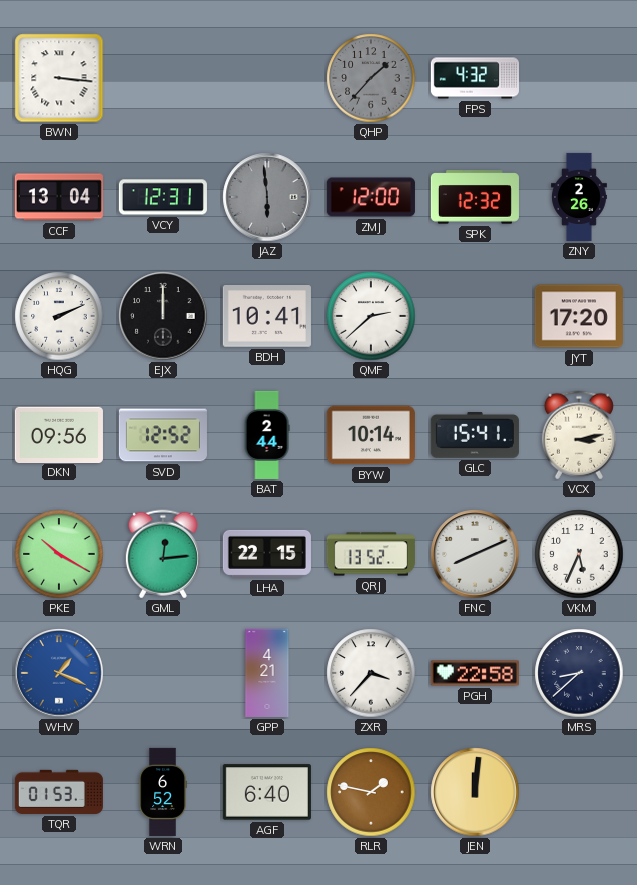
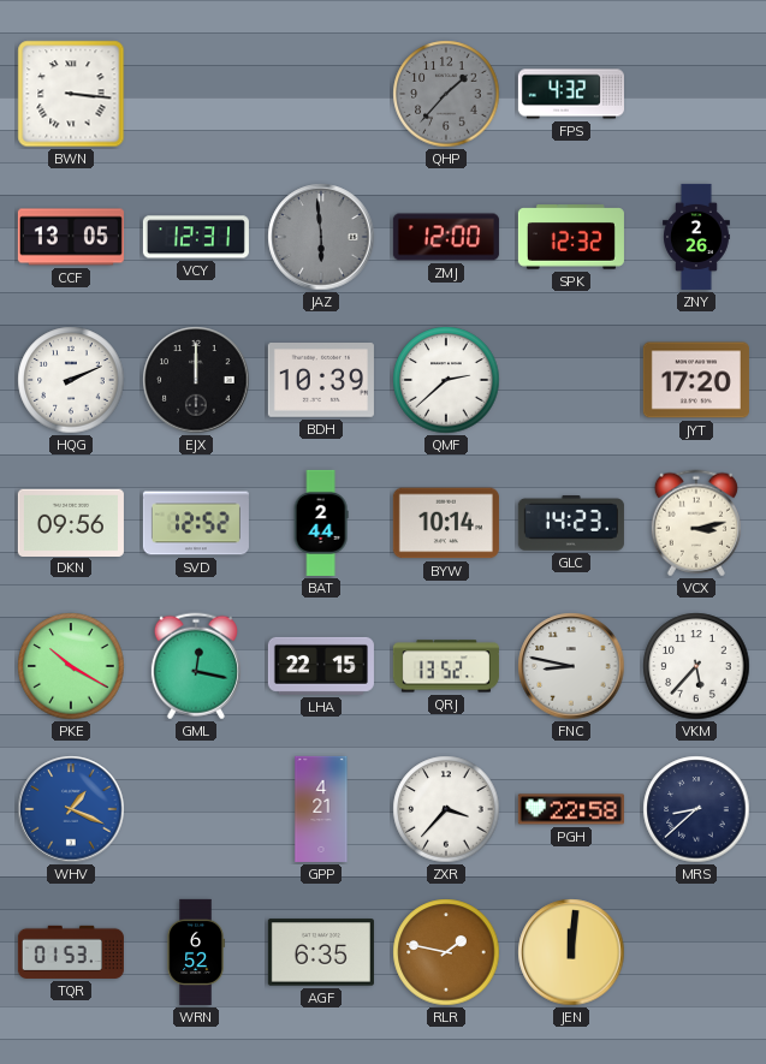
CCF: 13:04 -> 13:05
BDH: 10:41 -> 10:39
GLC: 15:41 -> 14:23
GML: 12:14 -> 12:17
FNC: 8:11 -> 8:47
VKM: 5:34 -> 5:37
AGF: 6:40 -> 6:35
